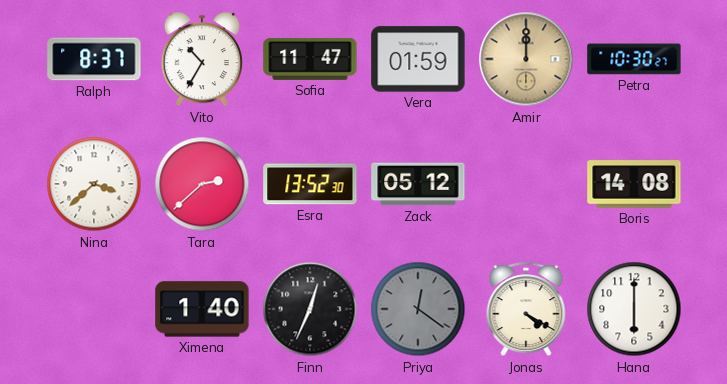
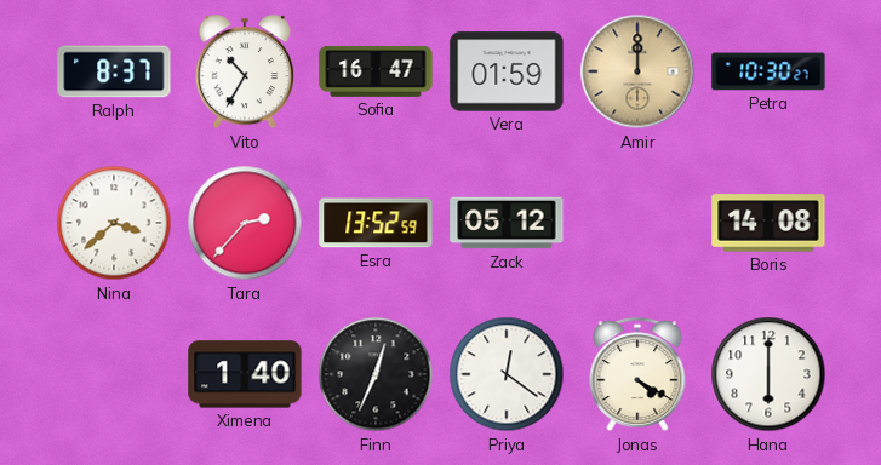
Sofia: 11:47 -> 16:47
Tara: 2:38 -> 2:37
Esra: 13:52:30 -> 13:52:59
Priya dial: grey -> white
